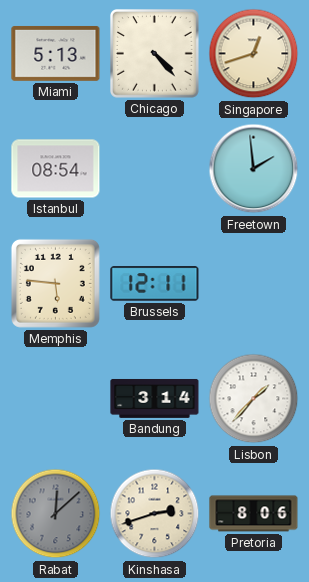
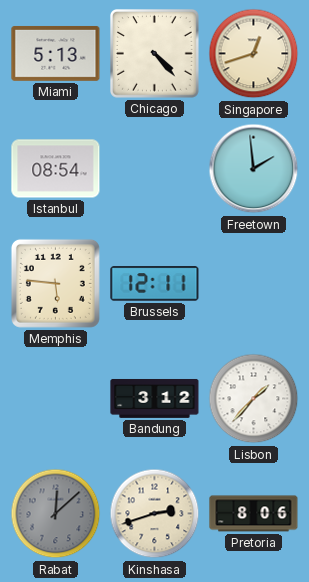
Bandung: 3:14 -> 3:12
